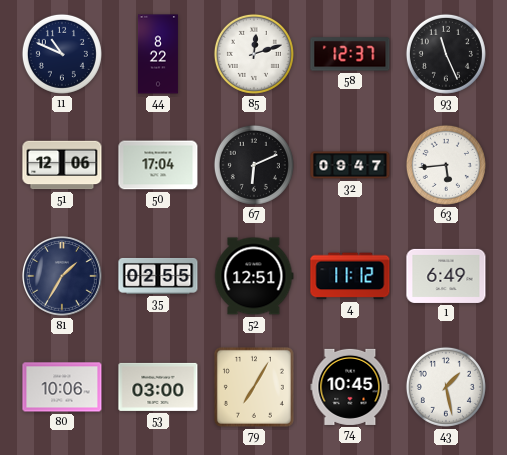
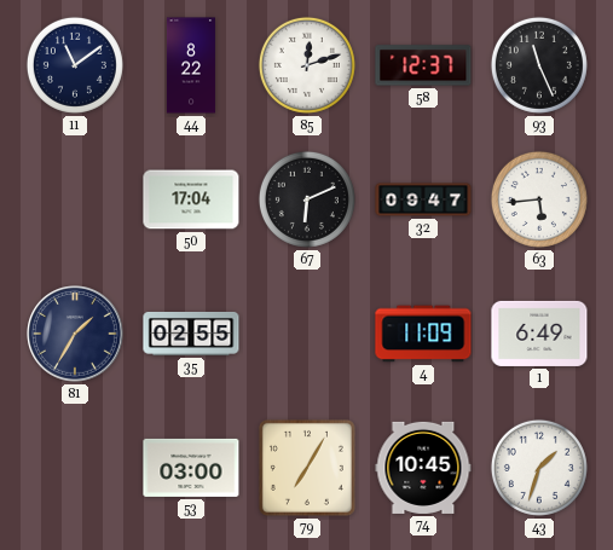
11: 10:49 -> 11:09
51: 12:06 -> none
52: 12:51 -> none
4: 11:12 -> 11:09
80: 10:06 -> none
43: 1:28 -> 1:33
